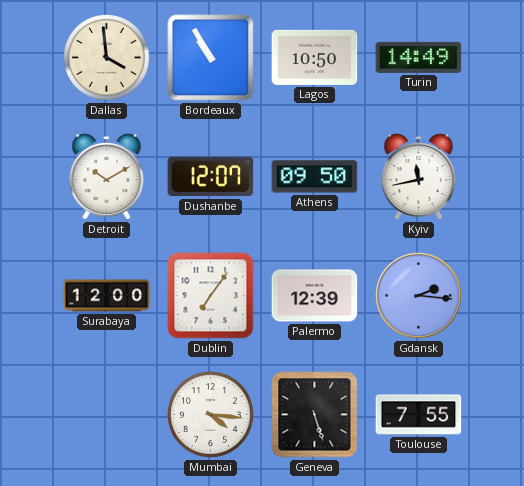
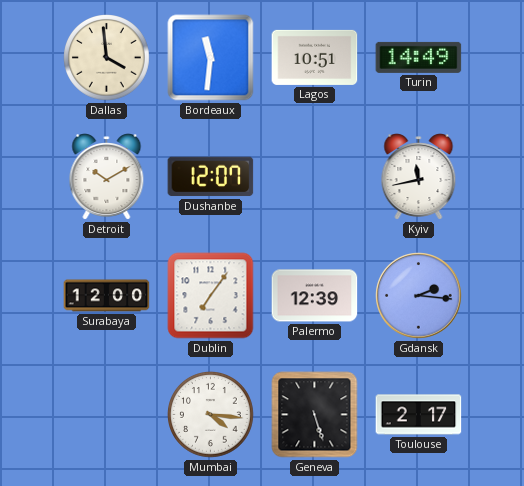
Bordeaux: 10:55 -> 11:31
Lagos: 10:50 -> 10:51
Athens: 09:50 -> none
Toulouse: 7:55 -> 2:17
